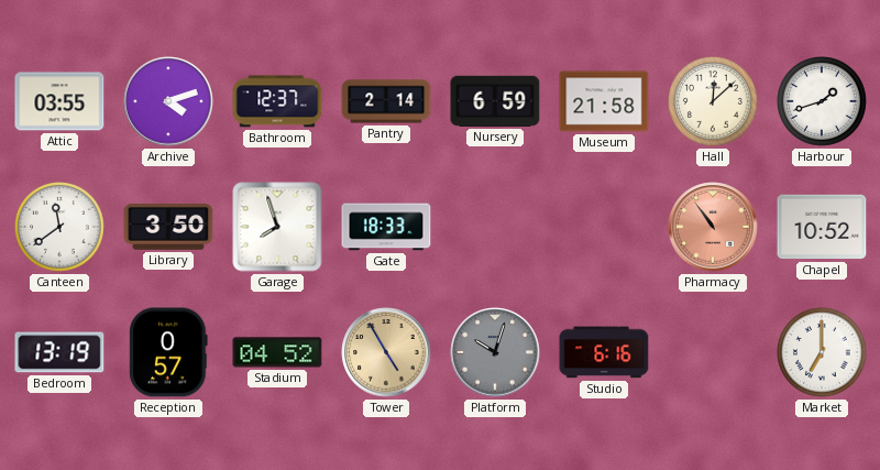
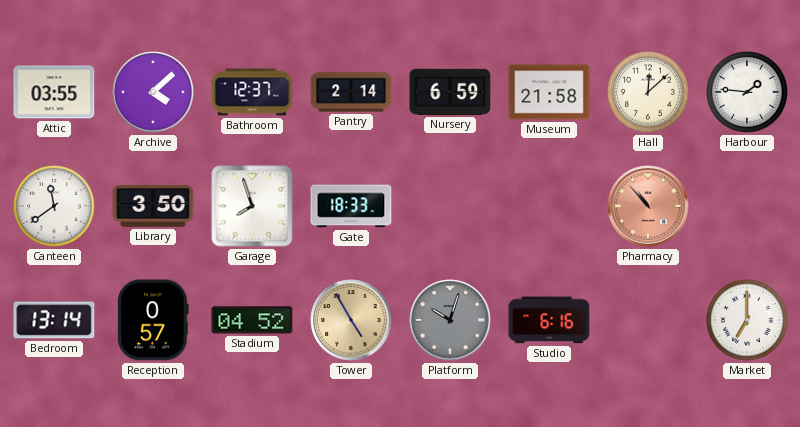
Archive: 4:12 -> 4:08
Harbour: 1:42 -> 1:46
Pharmacy: 10:54 -> 10:53
Chapel: 10:52 -> none
Bedroom: 13:19 -> 13:14
